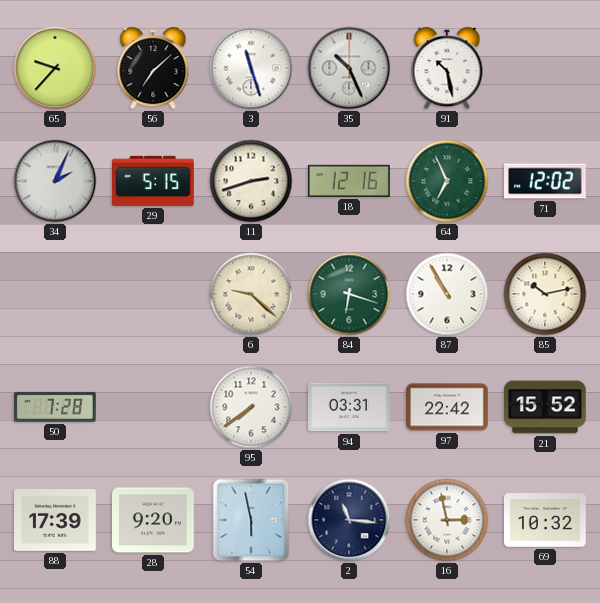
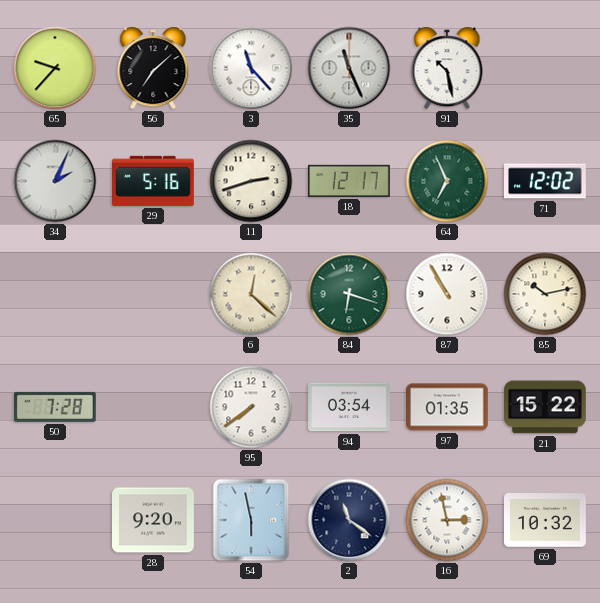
3: 11:27 -> 11:23
35: 10:26 -> 11:26
29: 5:15 -> 5:16
18: 12:16 -> 12:17
6: 9:22 -> 12:22
94: 03:31 -> 03:54
97: 22:42 -> 01:35
21: 15:52 -> 15:22
88: 17:39 -> none
2: 11:16 -> 11:21
